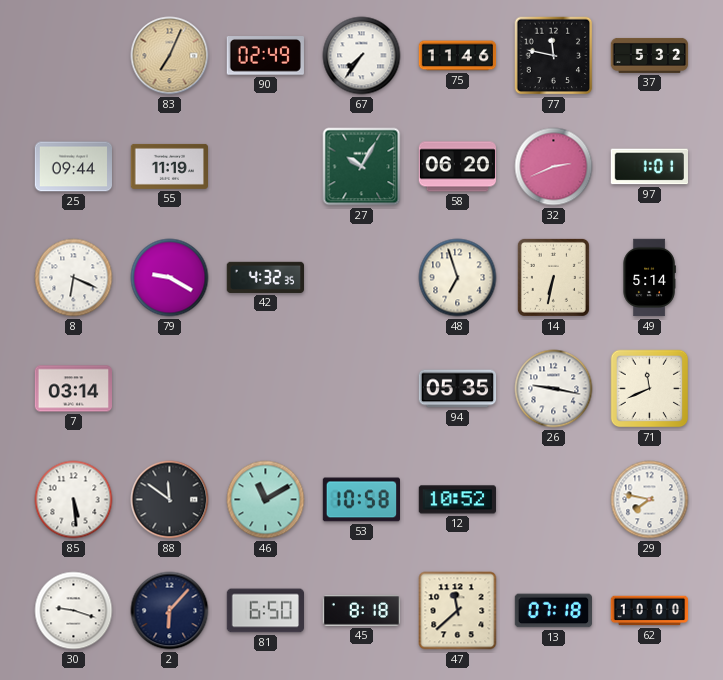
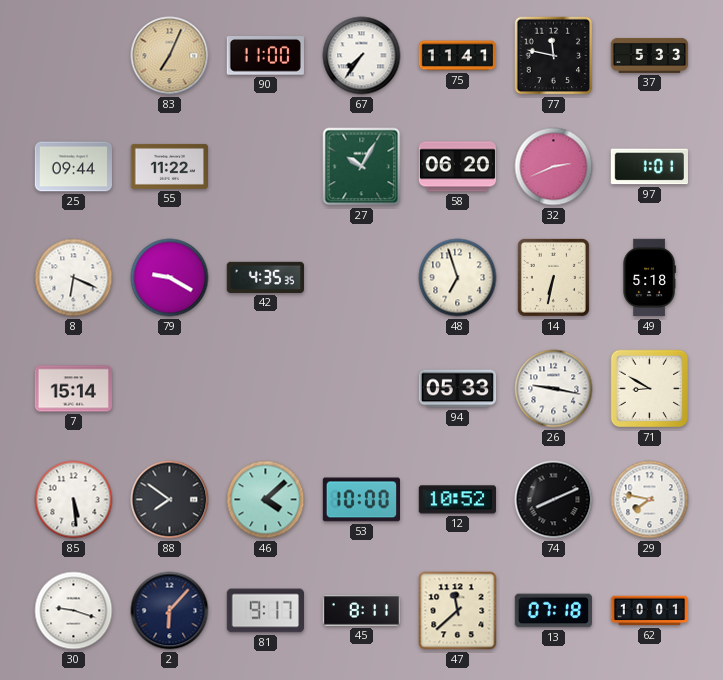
90: 02:49 -> 11:00
75: 11:46 -> 11:41
37: 5:32 -> 5:33
55: 11:19 -> 11:22
42: 4:32 -> 4:35
49: 5:14 -> 5:18
7: 03:14 -> 15:14
94: 05:35 -> 05:33
71: 11:41 -> 8:50
88: 11:51 -> 7:51
46: 11:10 -> 4:08
53: 10:58 -> 10:00
74: none -> 8:11
81: 6:50 -> 9:17
45: 8:18 -> 8:11
62: 10:00 -> 10:01
